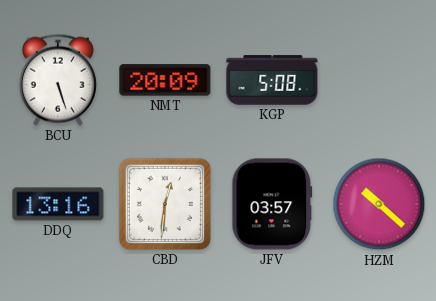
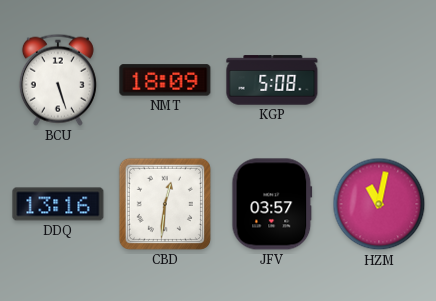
NMT: 20:09 -> 18:09
HZM: 10:22 -> 11:02
